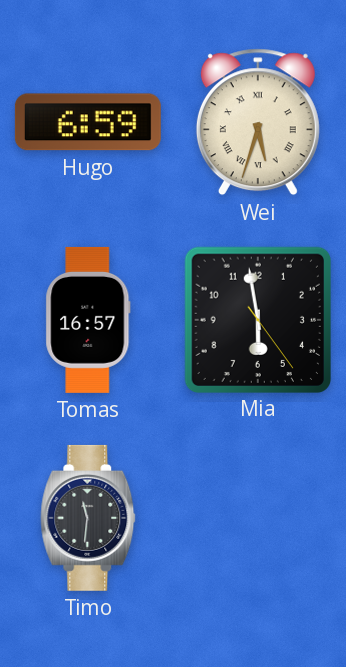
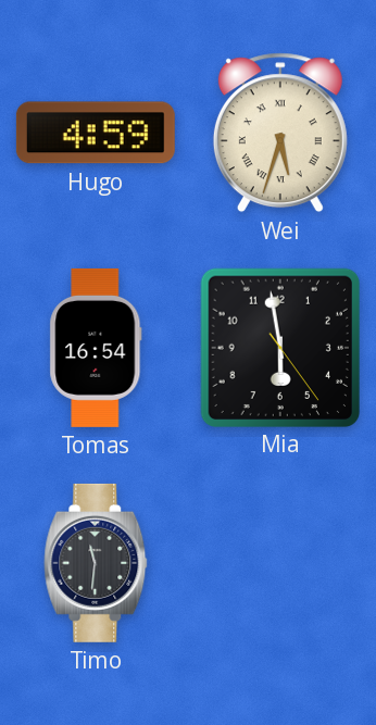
Hugo: 6:59 -> 4:59
Tomas: 16:57 -> 16:54
